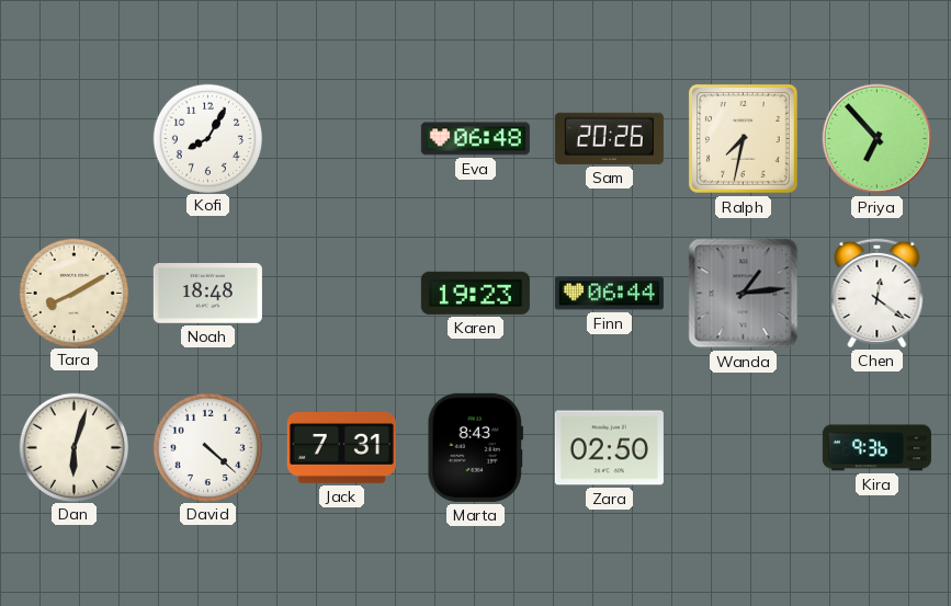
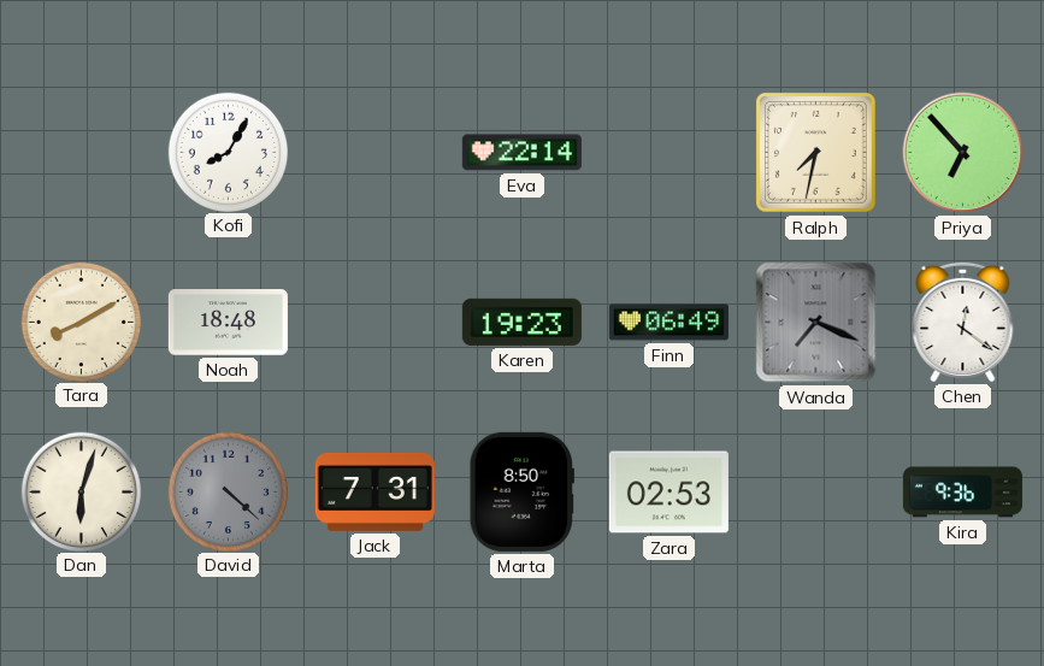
Eva: 06:48 -> 22:14
Sam: 20:26 -> none
Finn: 06:44 -> 06:49
Wanda: 1:14 -> 7:19
David dial: white -> grey
Marta: 8:43 -> 8:50
Zara: 02:50 -> 02:53
